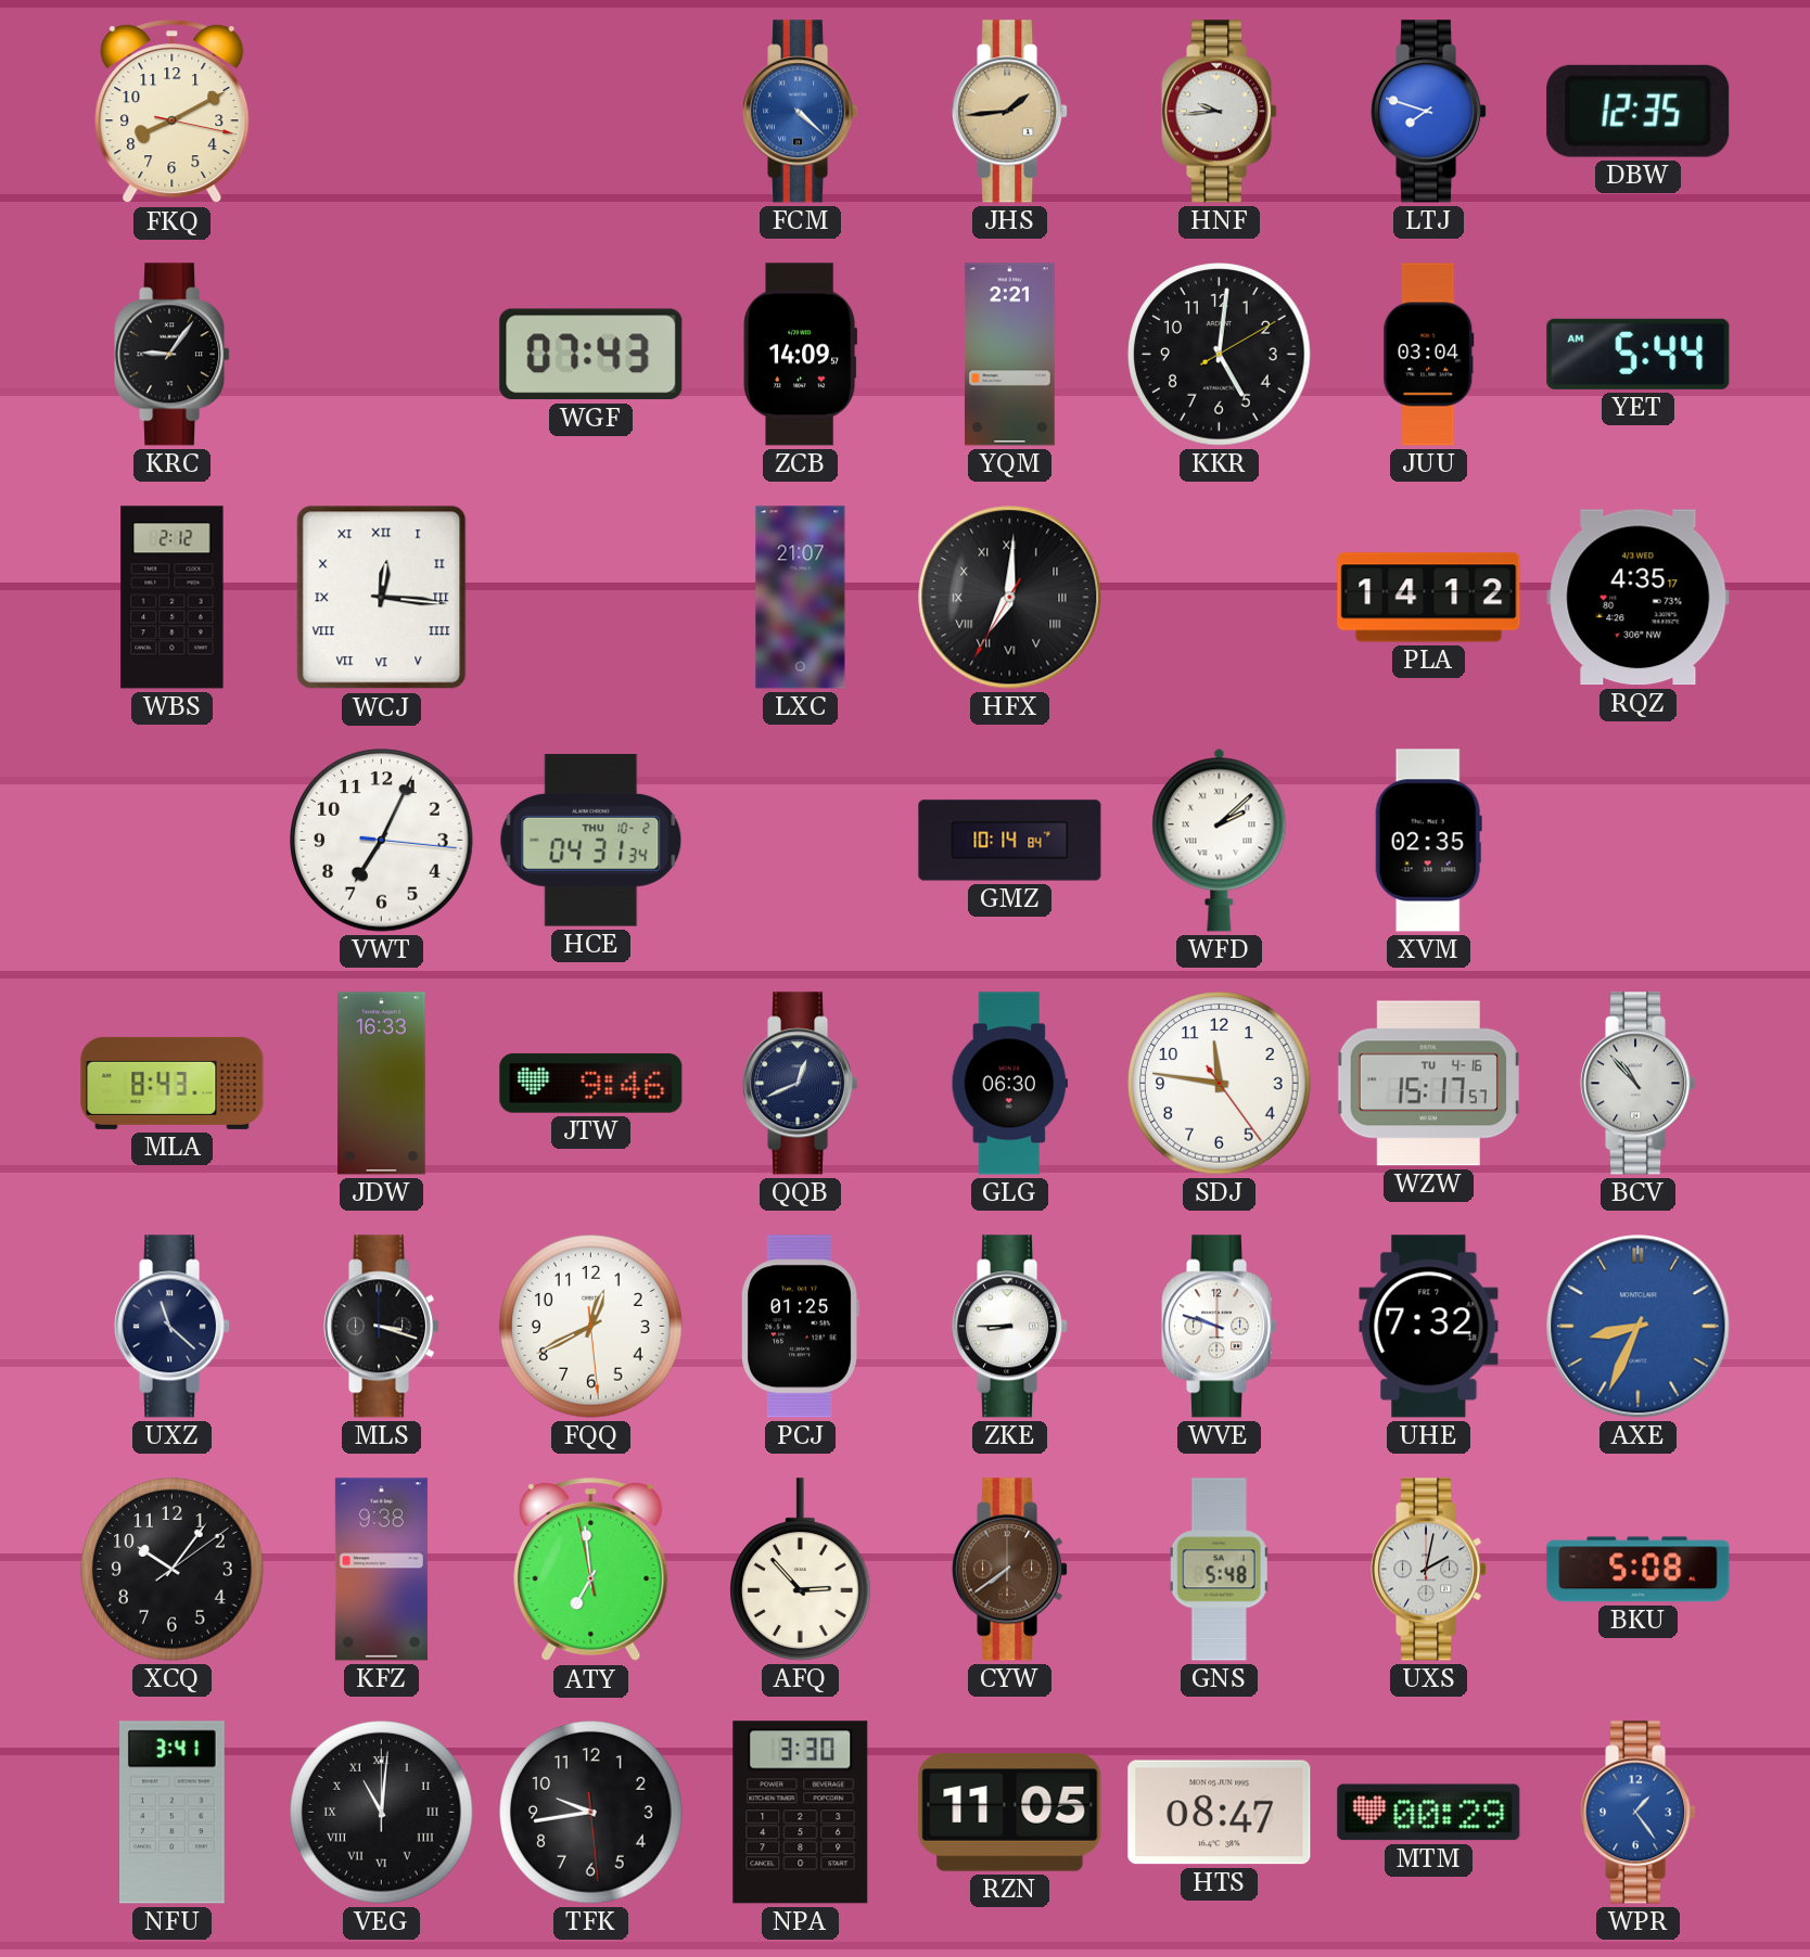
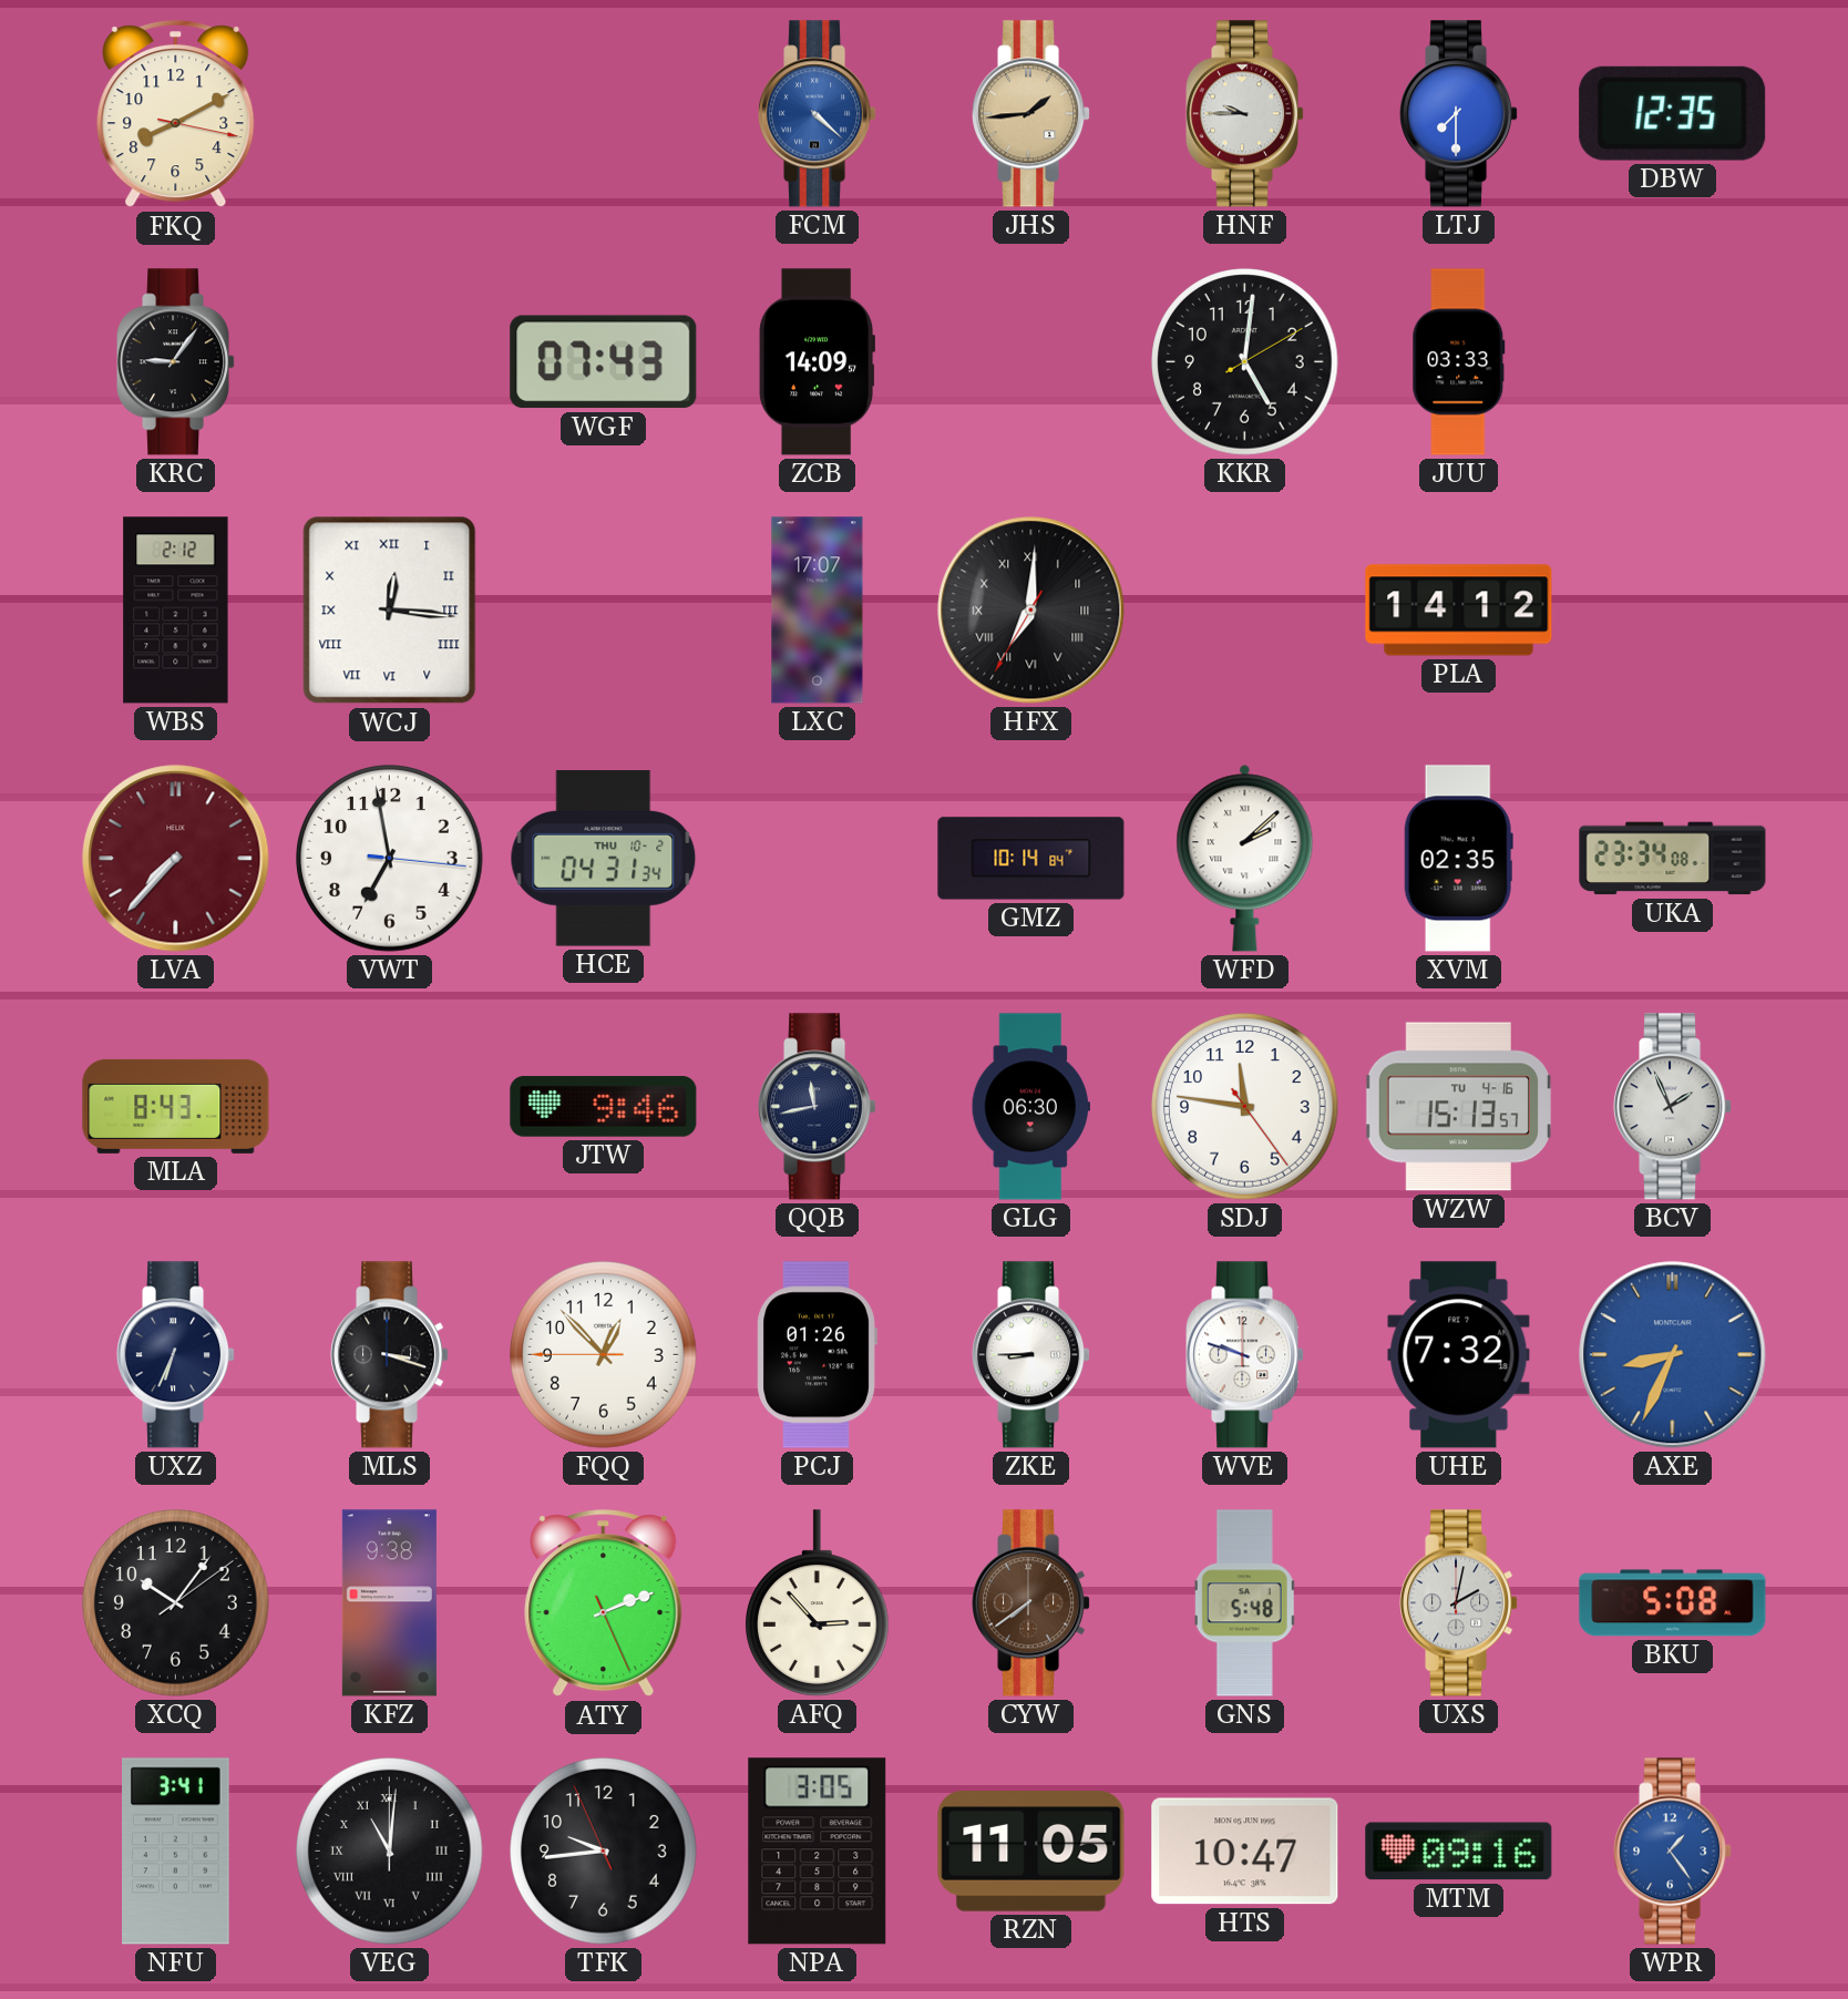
HNF: 9:44 -> 9:45
LTJ: 7:48 -> 7:30
YQM: 2:21 -> none
JUU: 03:04 -> 03:33
YET: 5:44 -> none
LXC: 21:07 -> 17:07
RQZ: 4:35 -> none
LVA: none -> 7:37
VWT: 7:04 -> 6:58
UKA: none -> 23:34
JDW: 16:33 -> none
QQB: 12:41 -> 11:43
WZW: 15:17 -> 15:13
BCV: 10:53 -> 1:56
UXZ: 11:22 -> 6:34
FQQ: 12:40 -> 12:52
PCJ: 01:25 -> 01:26
ATY: 6:58 -> 2:11
TFK: 9:43:29 -> 9:43:56
NPA: 3:30 -> 3:05
HTS: 08:47 -> 10:47
MTM: 00:29 -> 09:16
